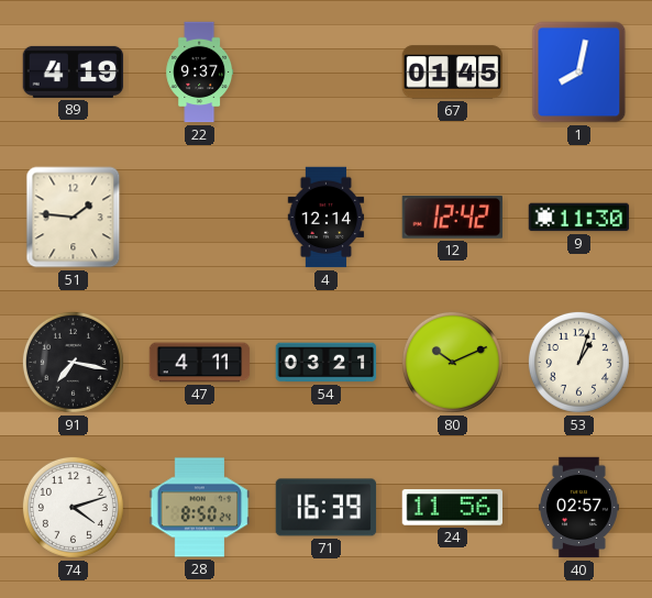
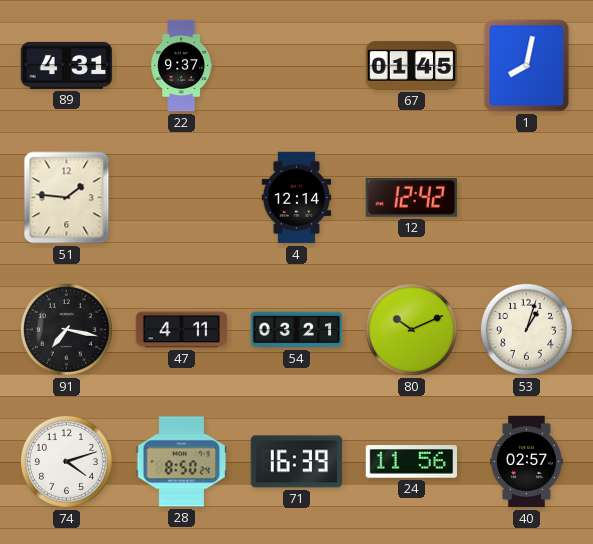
89: 4:19 -> 4:31
9: 11:30 -> none
